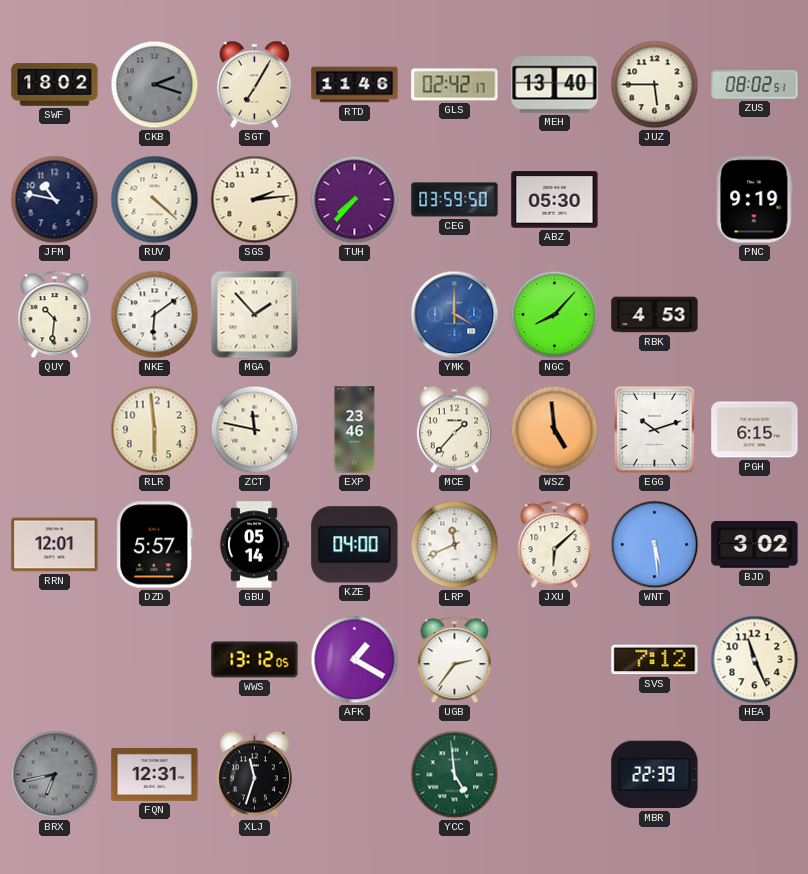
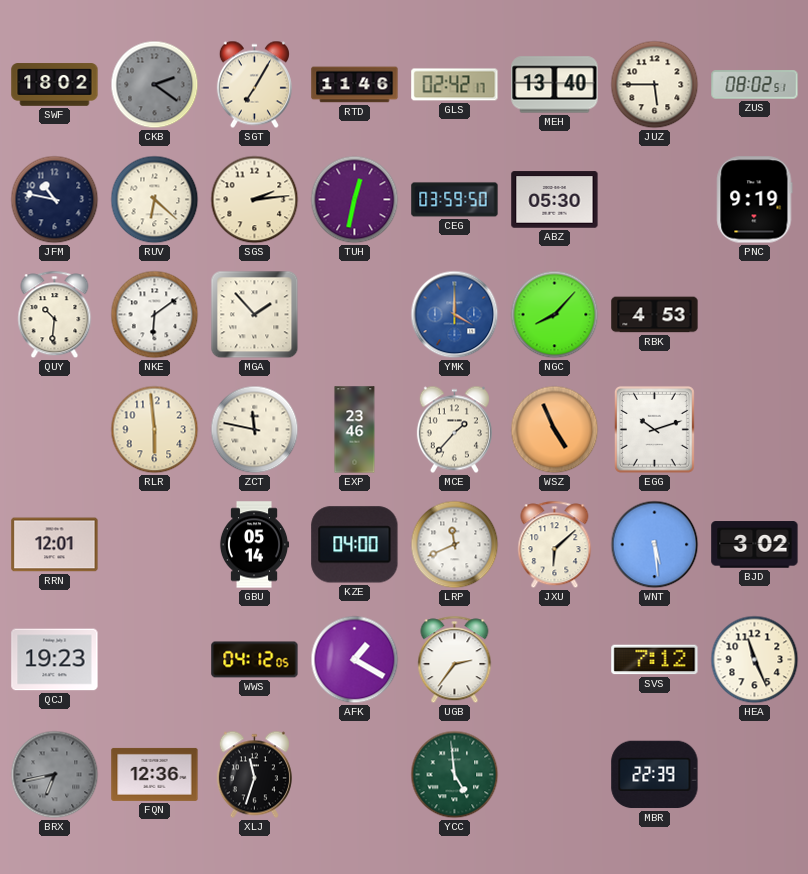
CKB: 2:18 -> 2:21
RUV: 4:22 -> 6:22
TUH: 7:37 -> 12:32
WSZ: 4:59 -> 4:56
PGH: 6:15 -> none
DZD: 5:57 -> none
QCJ: none -> 19:23
WWS: 13:12 -> 04:12
FQN: 12:31 -> 12:36
